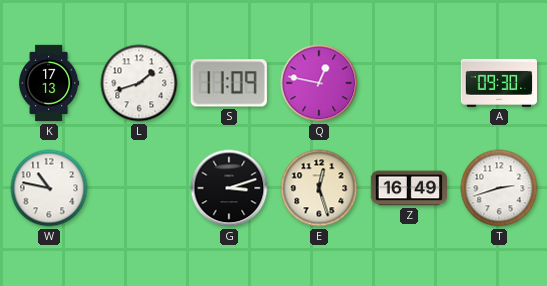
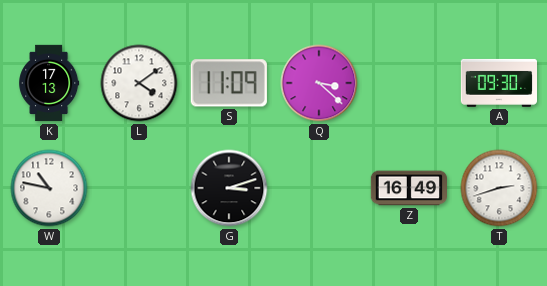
L: 1:42 -> 4:09
Q: 12:47 -> 3:22
E: 12:27 -> none
